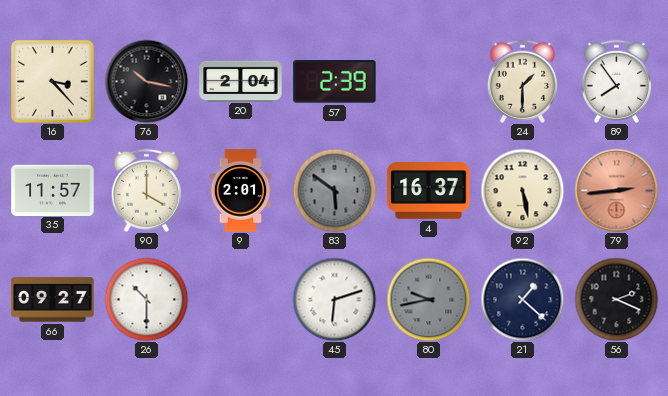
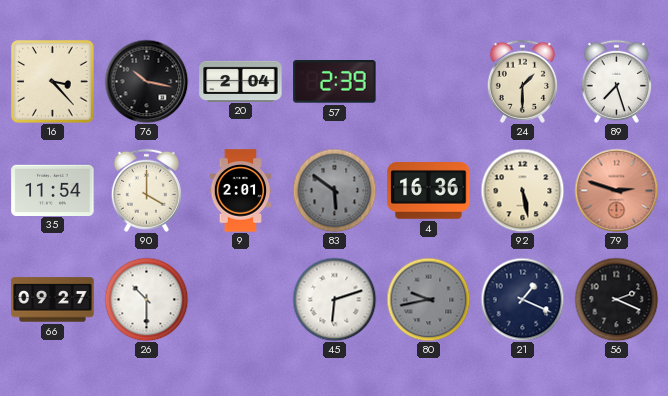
89: 7:54 -> 7:27
35: 11:57 -> 11:54
4: 16:37 -> 16:36
79: 2:44 -> 2:48
21: 1:22 -> 1:19
